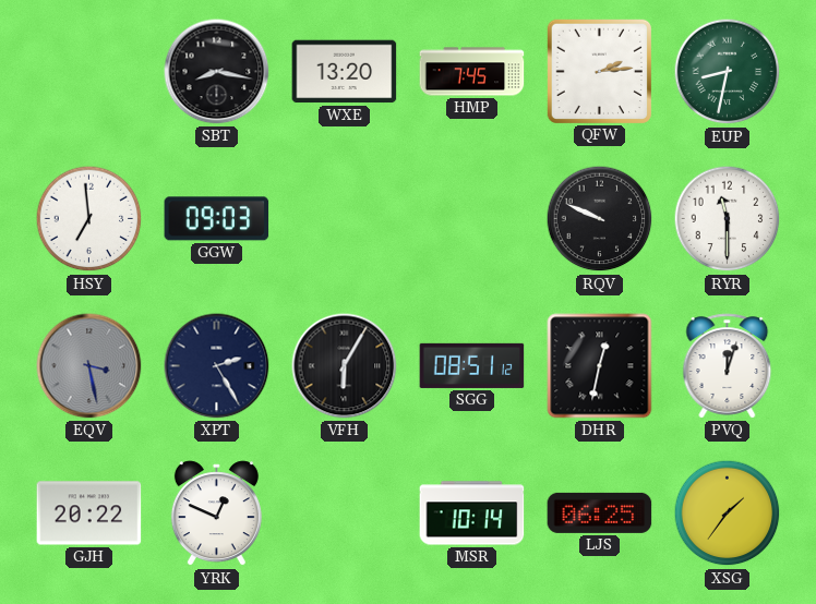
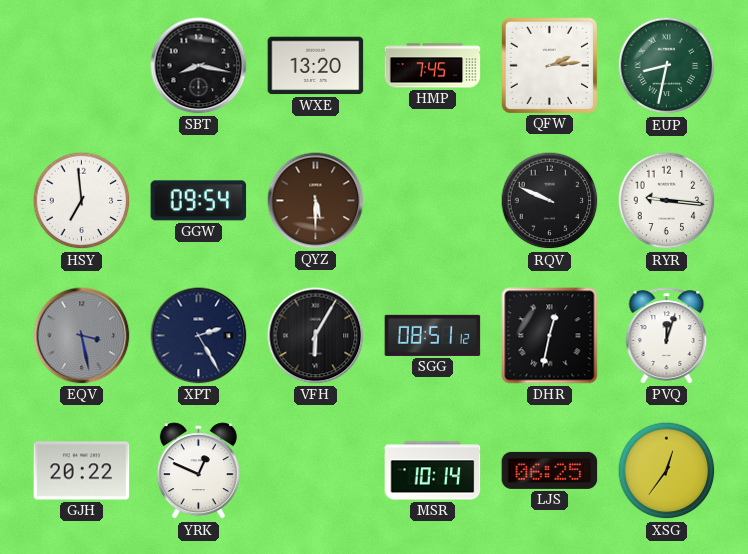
GGW: 09:03 -> 09:54
QYZ: none -> 5:30
RYR: 11:30 -> 9:16
XSG: 1:36 -> 12:36
